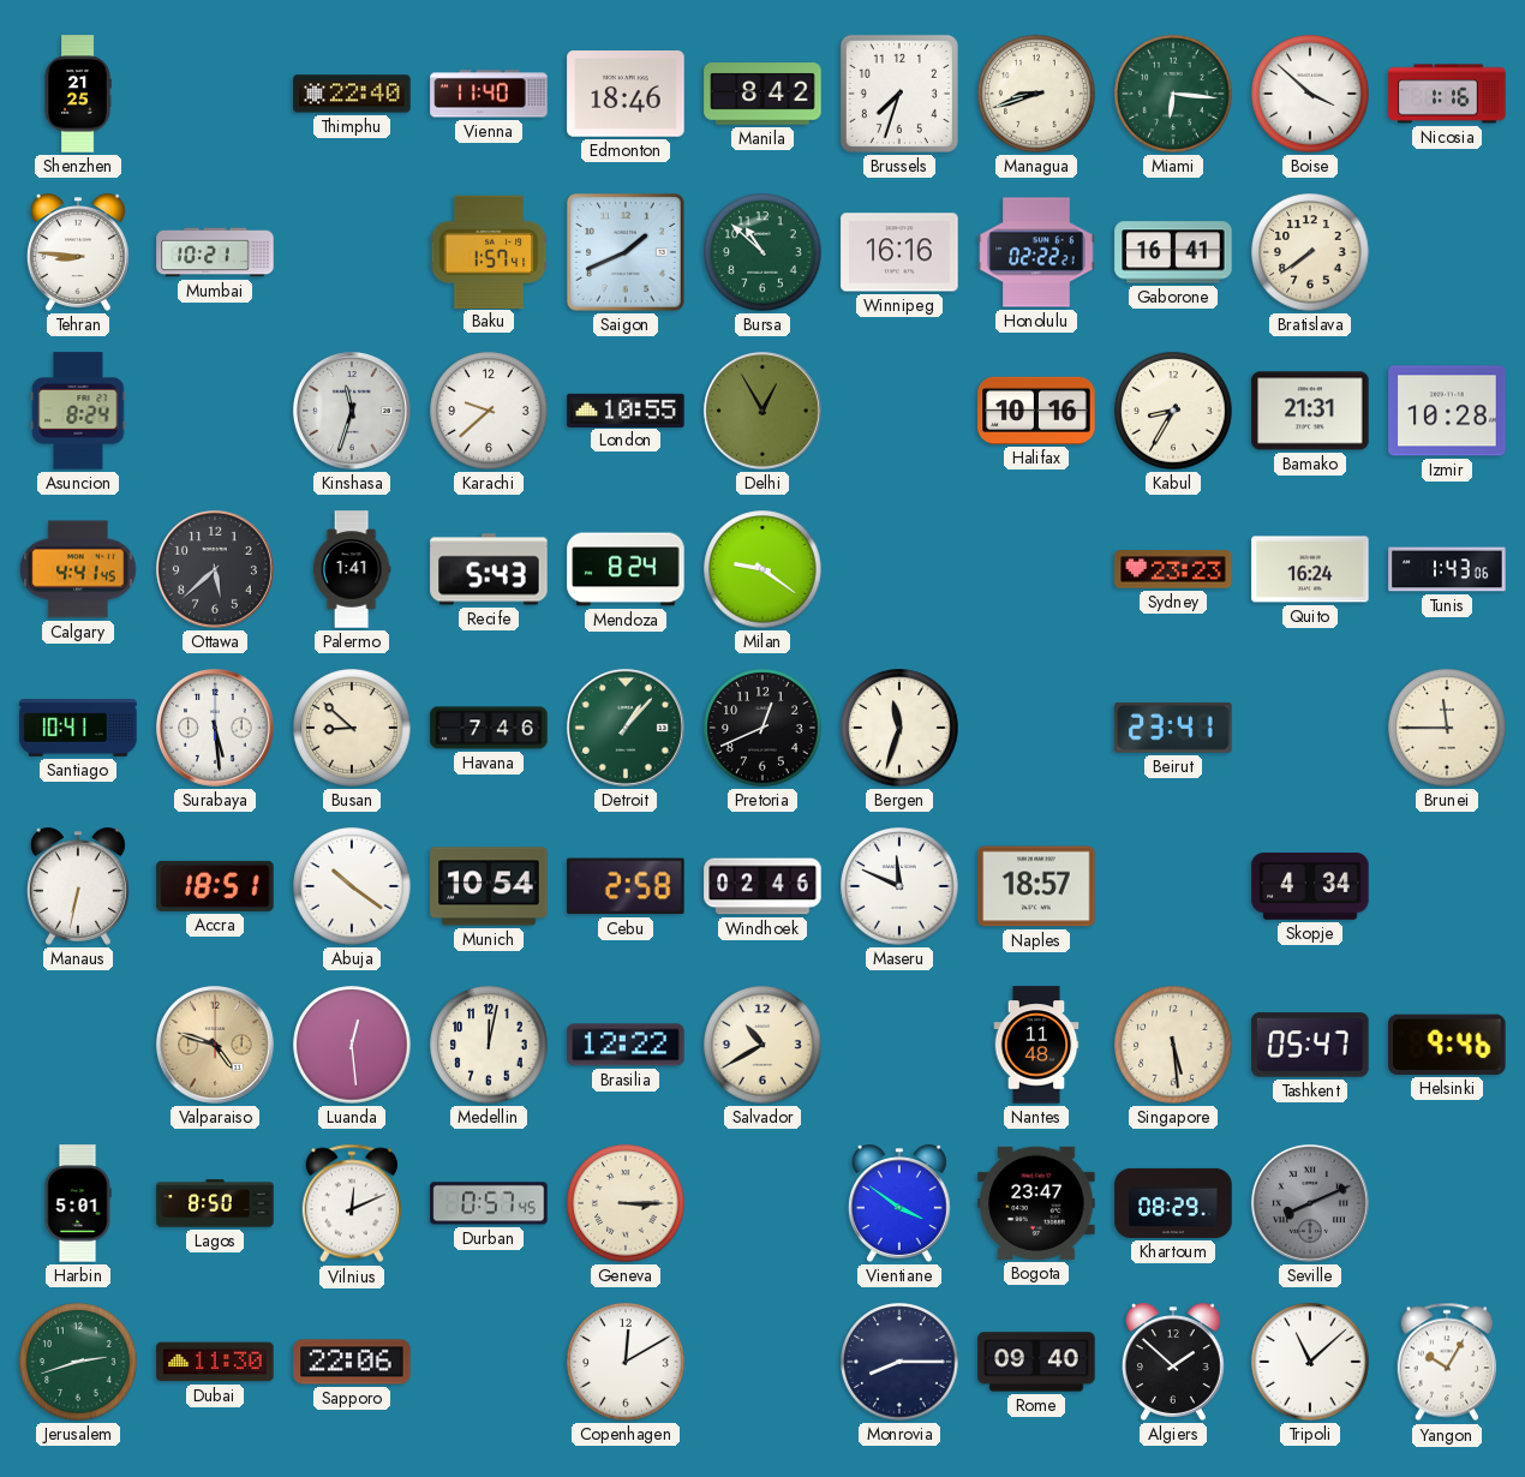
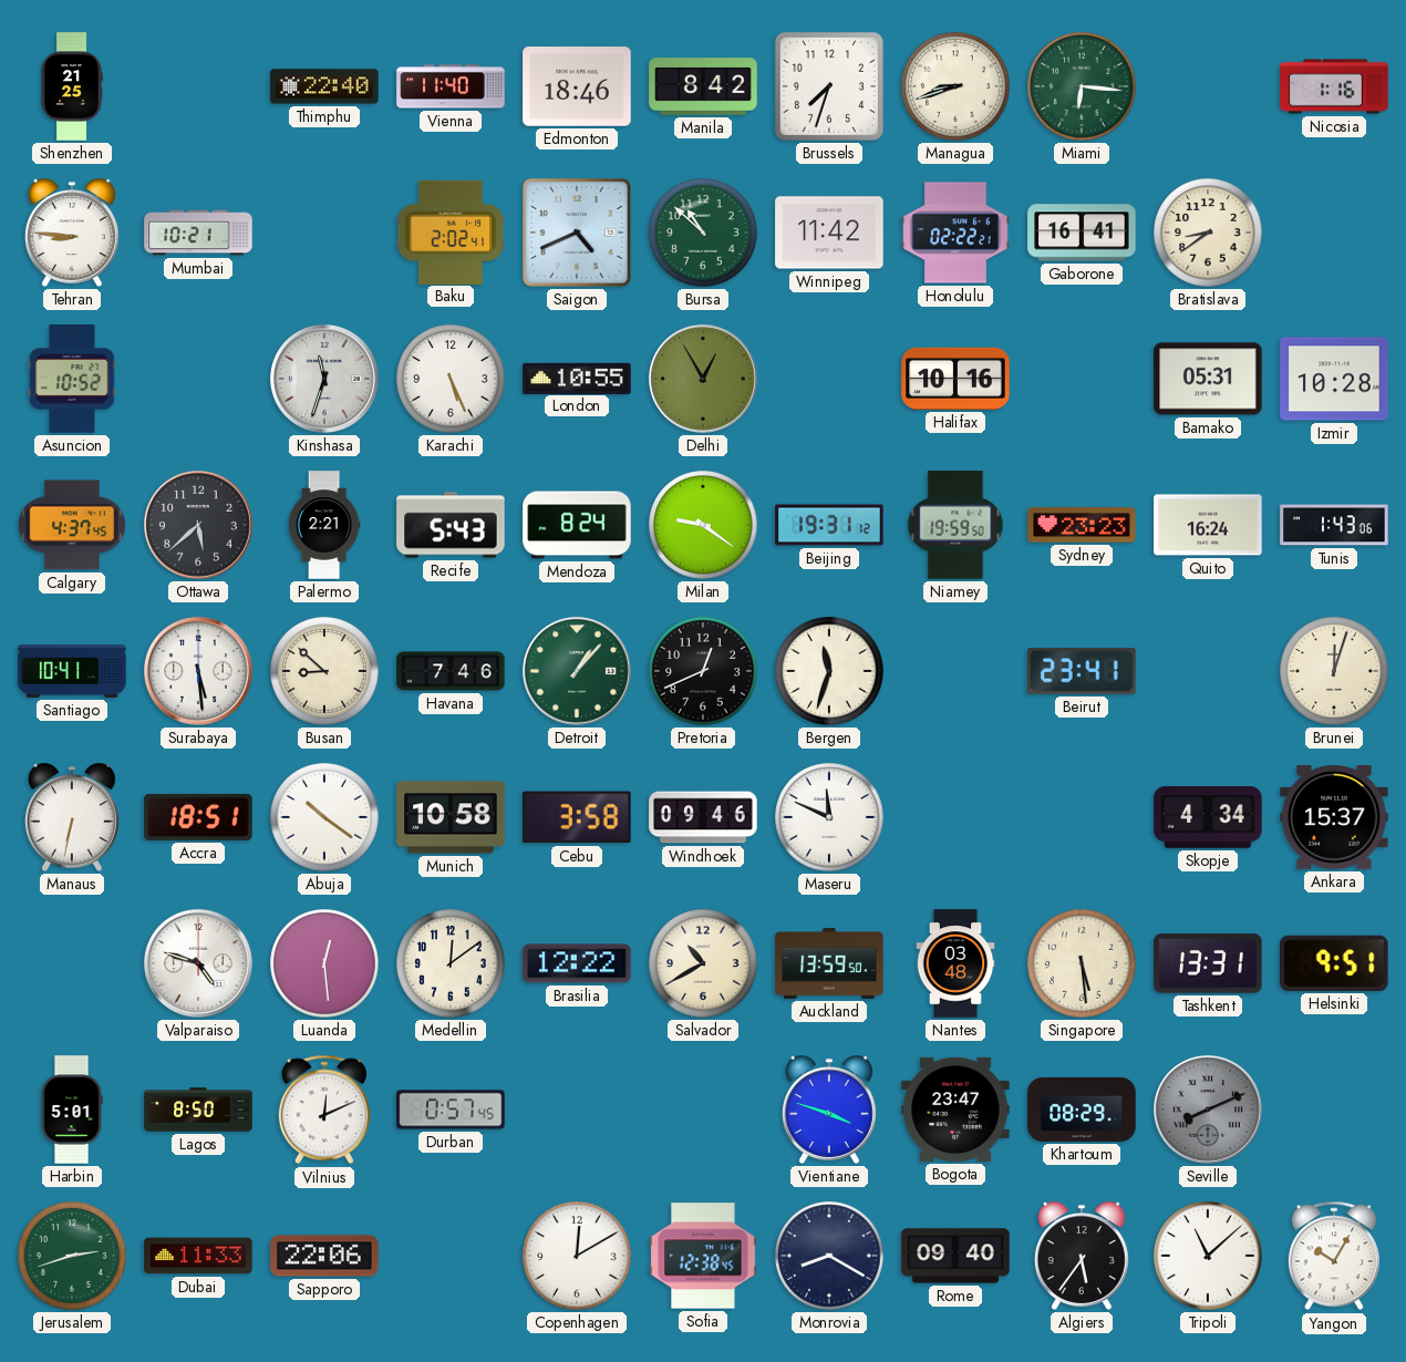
Boise: 3:52 -> none
Baku: 1:57 -> 2:02
Saigon: 1:41 -> 4:41
Winnipeg: 16:16 -> 11:42
Bratislava: 7:39 -> 8:39
Asuncion: 8:24 -> 10:52
Karachi: 9:38 -> 5:26
Kabul: 8:35 -> none
Bamako: 21:31 -> 05:31
Calgary: 4:41 -> 4:37
Palermo: 1:41 -> 2:21
Beijing: none -> 19:31
Niamey: none -> 19:59
Brunei: 11:45 -> 12:03
Munich: 10:54 -> 10:58
Cebu: 2:58 -> 3:58
Windhoek: 02:46 -> 09:46
Naples: 18:57 -> none
Ankara: none -> 15:37
Valparaiso dial: champagne -> white
Medellin: 12:02 -> 12:09
Auckland: none -> 13:59
Nantes: 11:48 -> 03:48
Tashkent: 05:47 -> 13:31
Helsinki: 9:46 -> 9:51
Geneva: 3:15 -> none
Vientiane: 3:51 -> 3:48
Dubai: 11:30 -> 11:33
Sofia: none -> 12:38
Monrovia: 8:15 -> 8:20
Algiers: 1:52 -> 5:36
